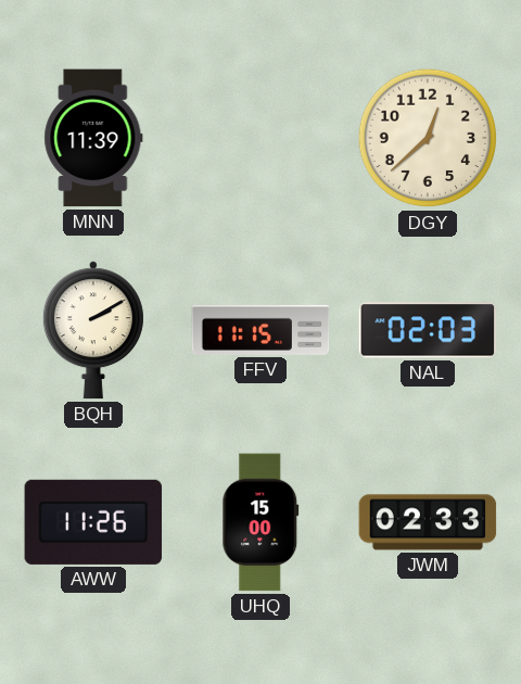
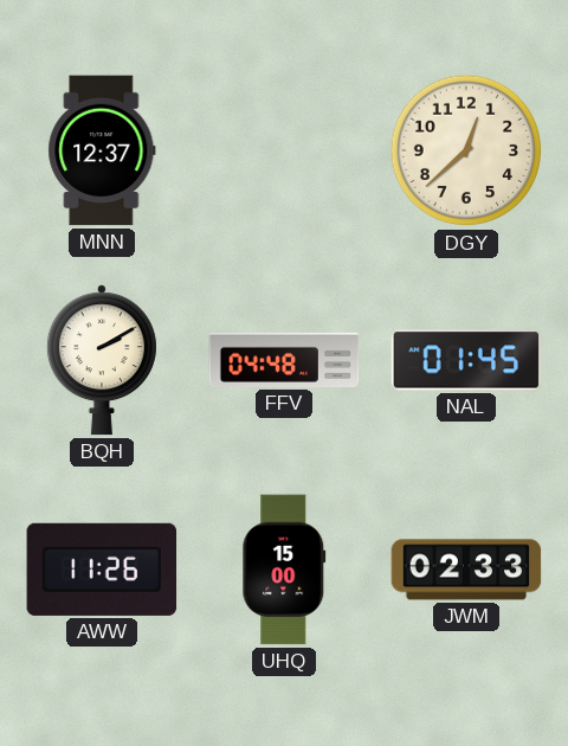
MNN: 11:39 -> 12:37
FFV: 11:15 -> 04:48
NAL: 02:03 -> 01:45
